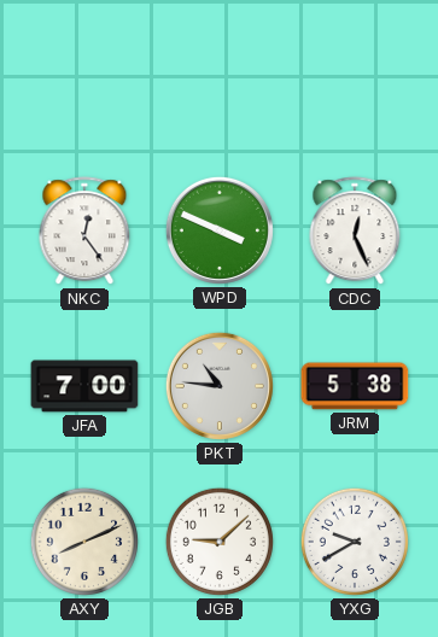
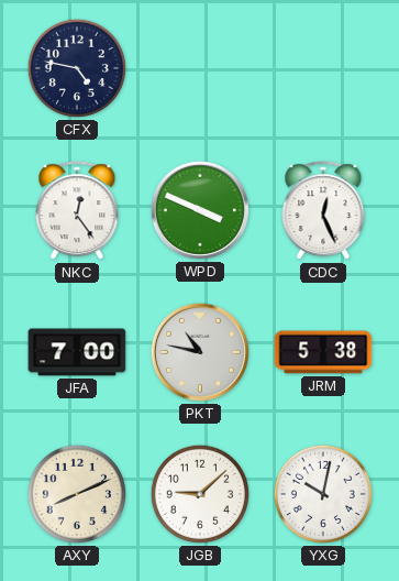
CFX: none -> 4:47
PKT: 10:46 -> 10:47
YXG: 9:40 -> 10:02
